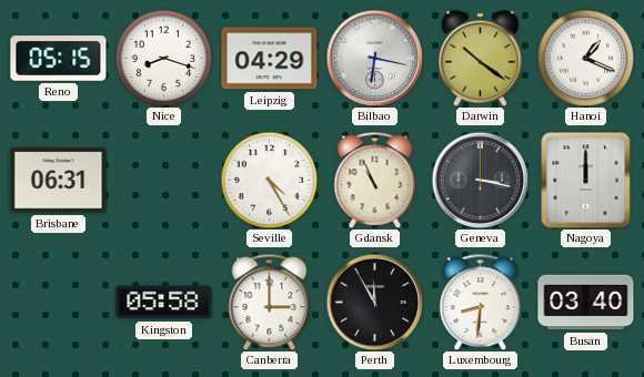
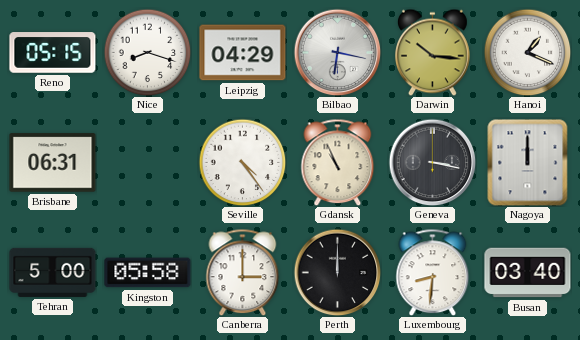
Darwin: 10:21 -> 10:16
Seville: 4:25 -> 4:24
Tehran: none -> 5:00
Perth: 11:55 -> 12:00
